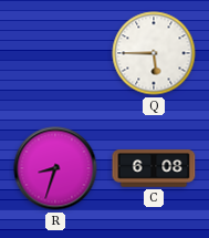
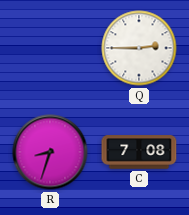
Q: 5:45 -> 2:45
C: 6:08 -> 7:08
